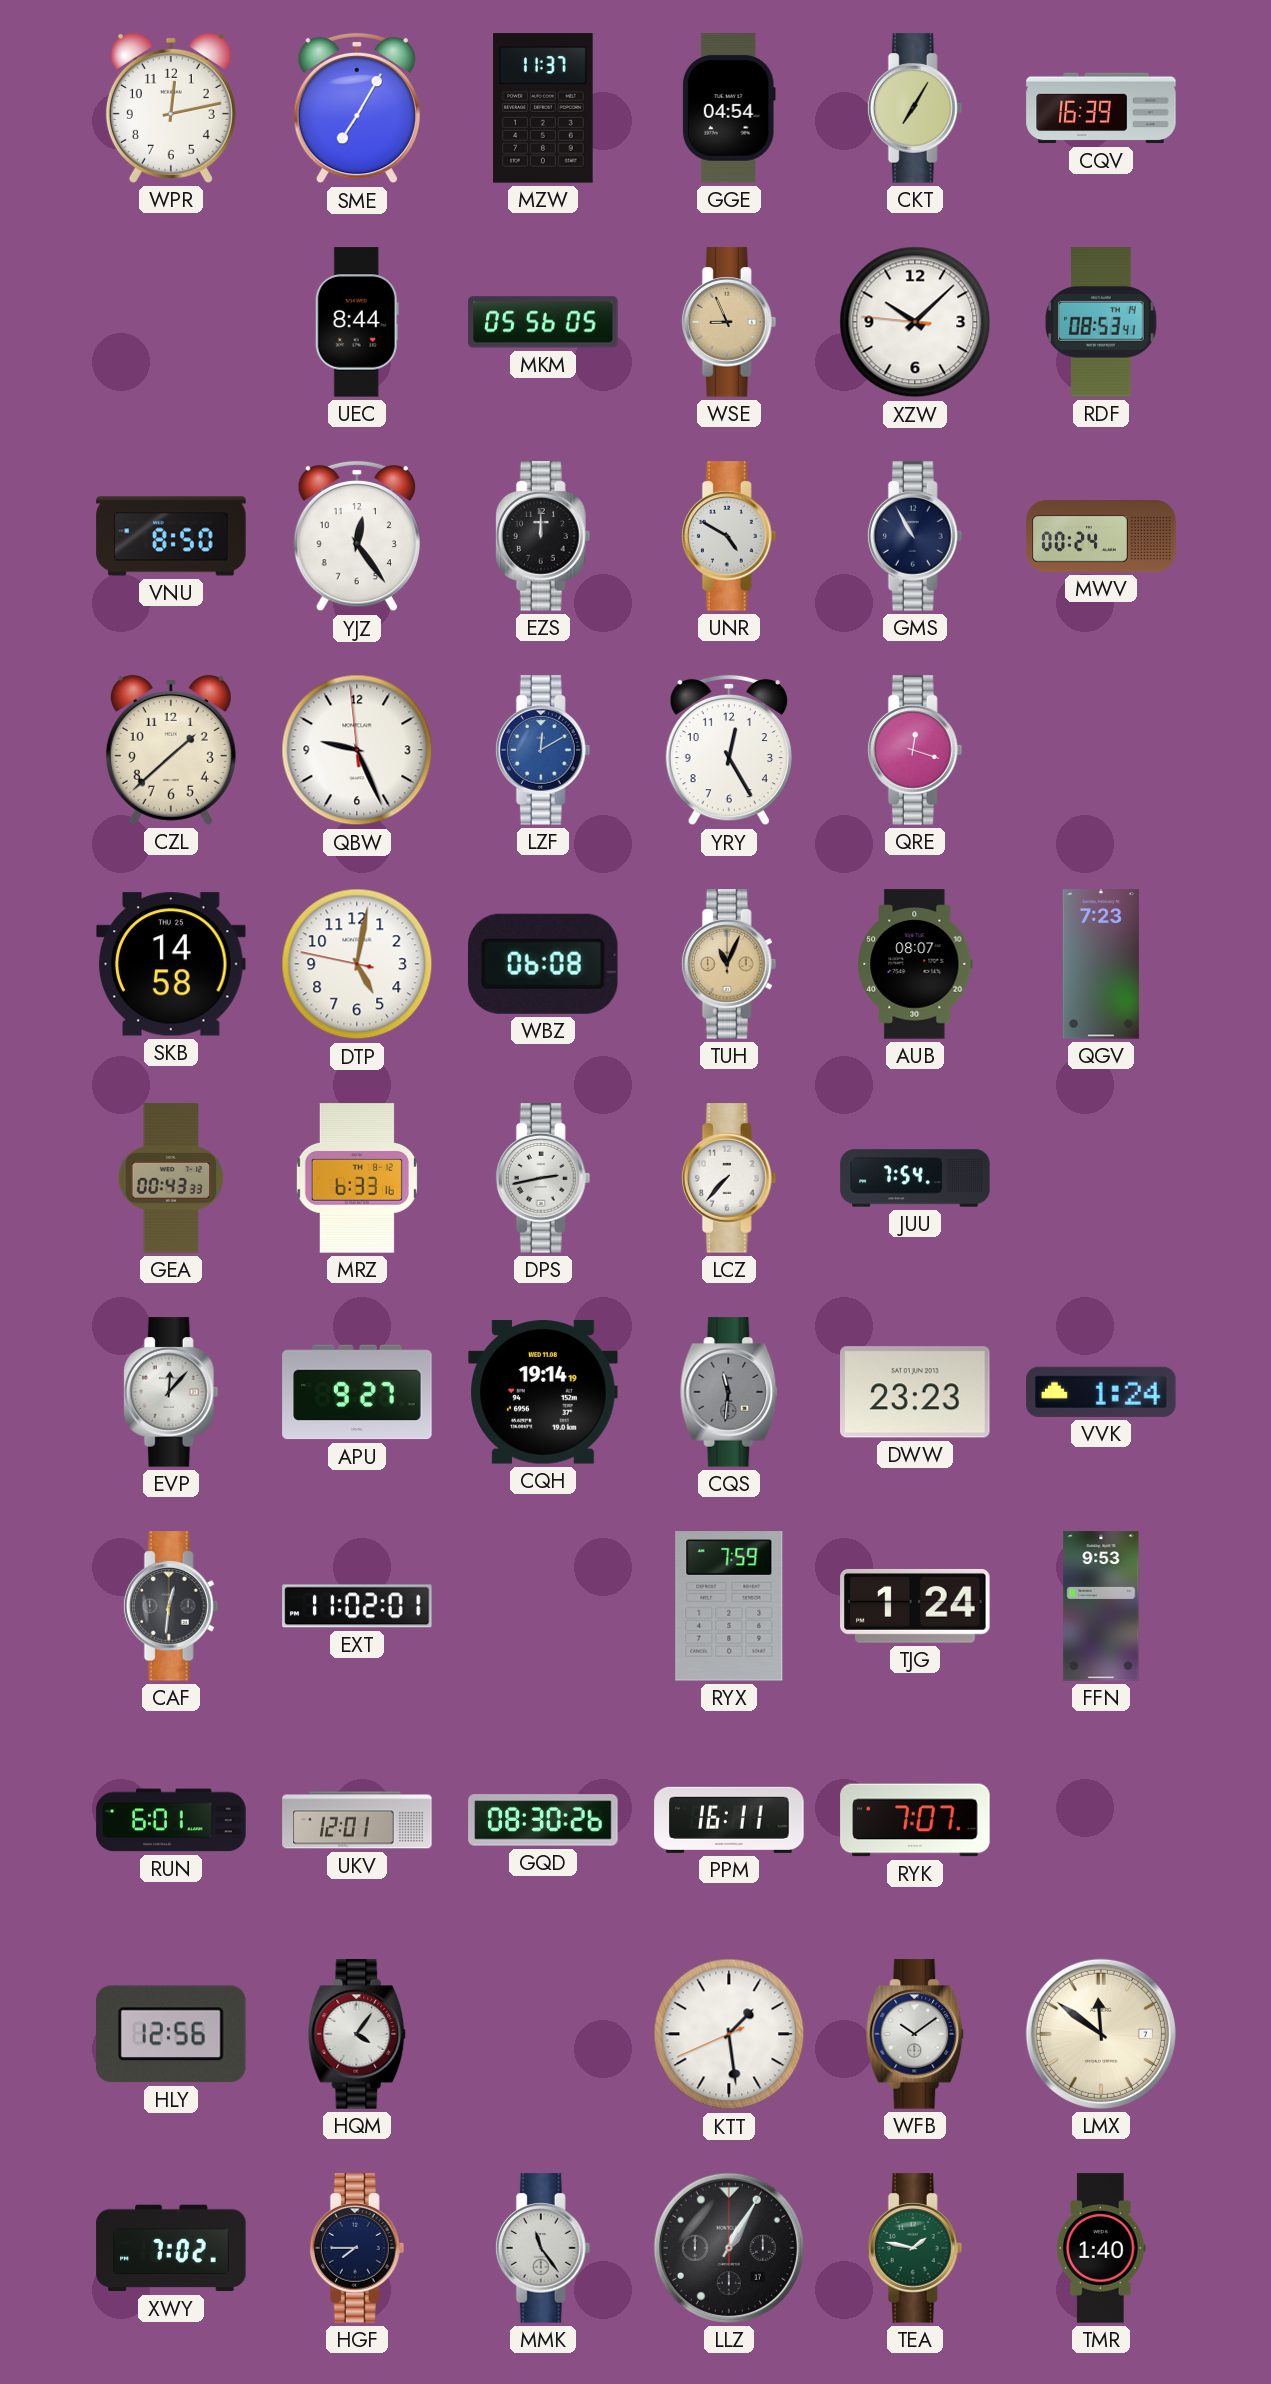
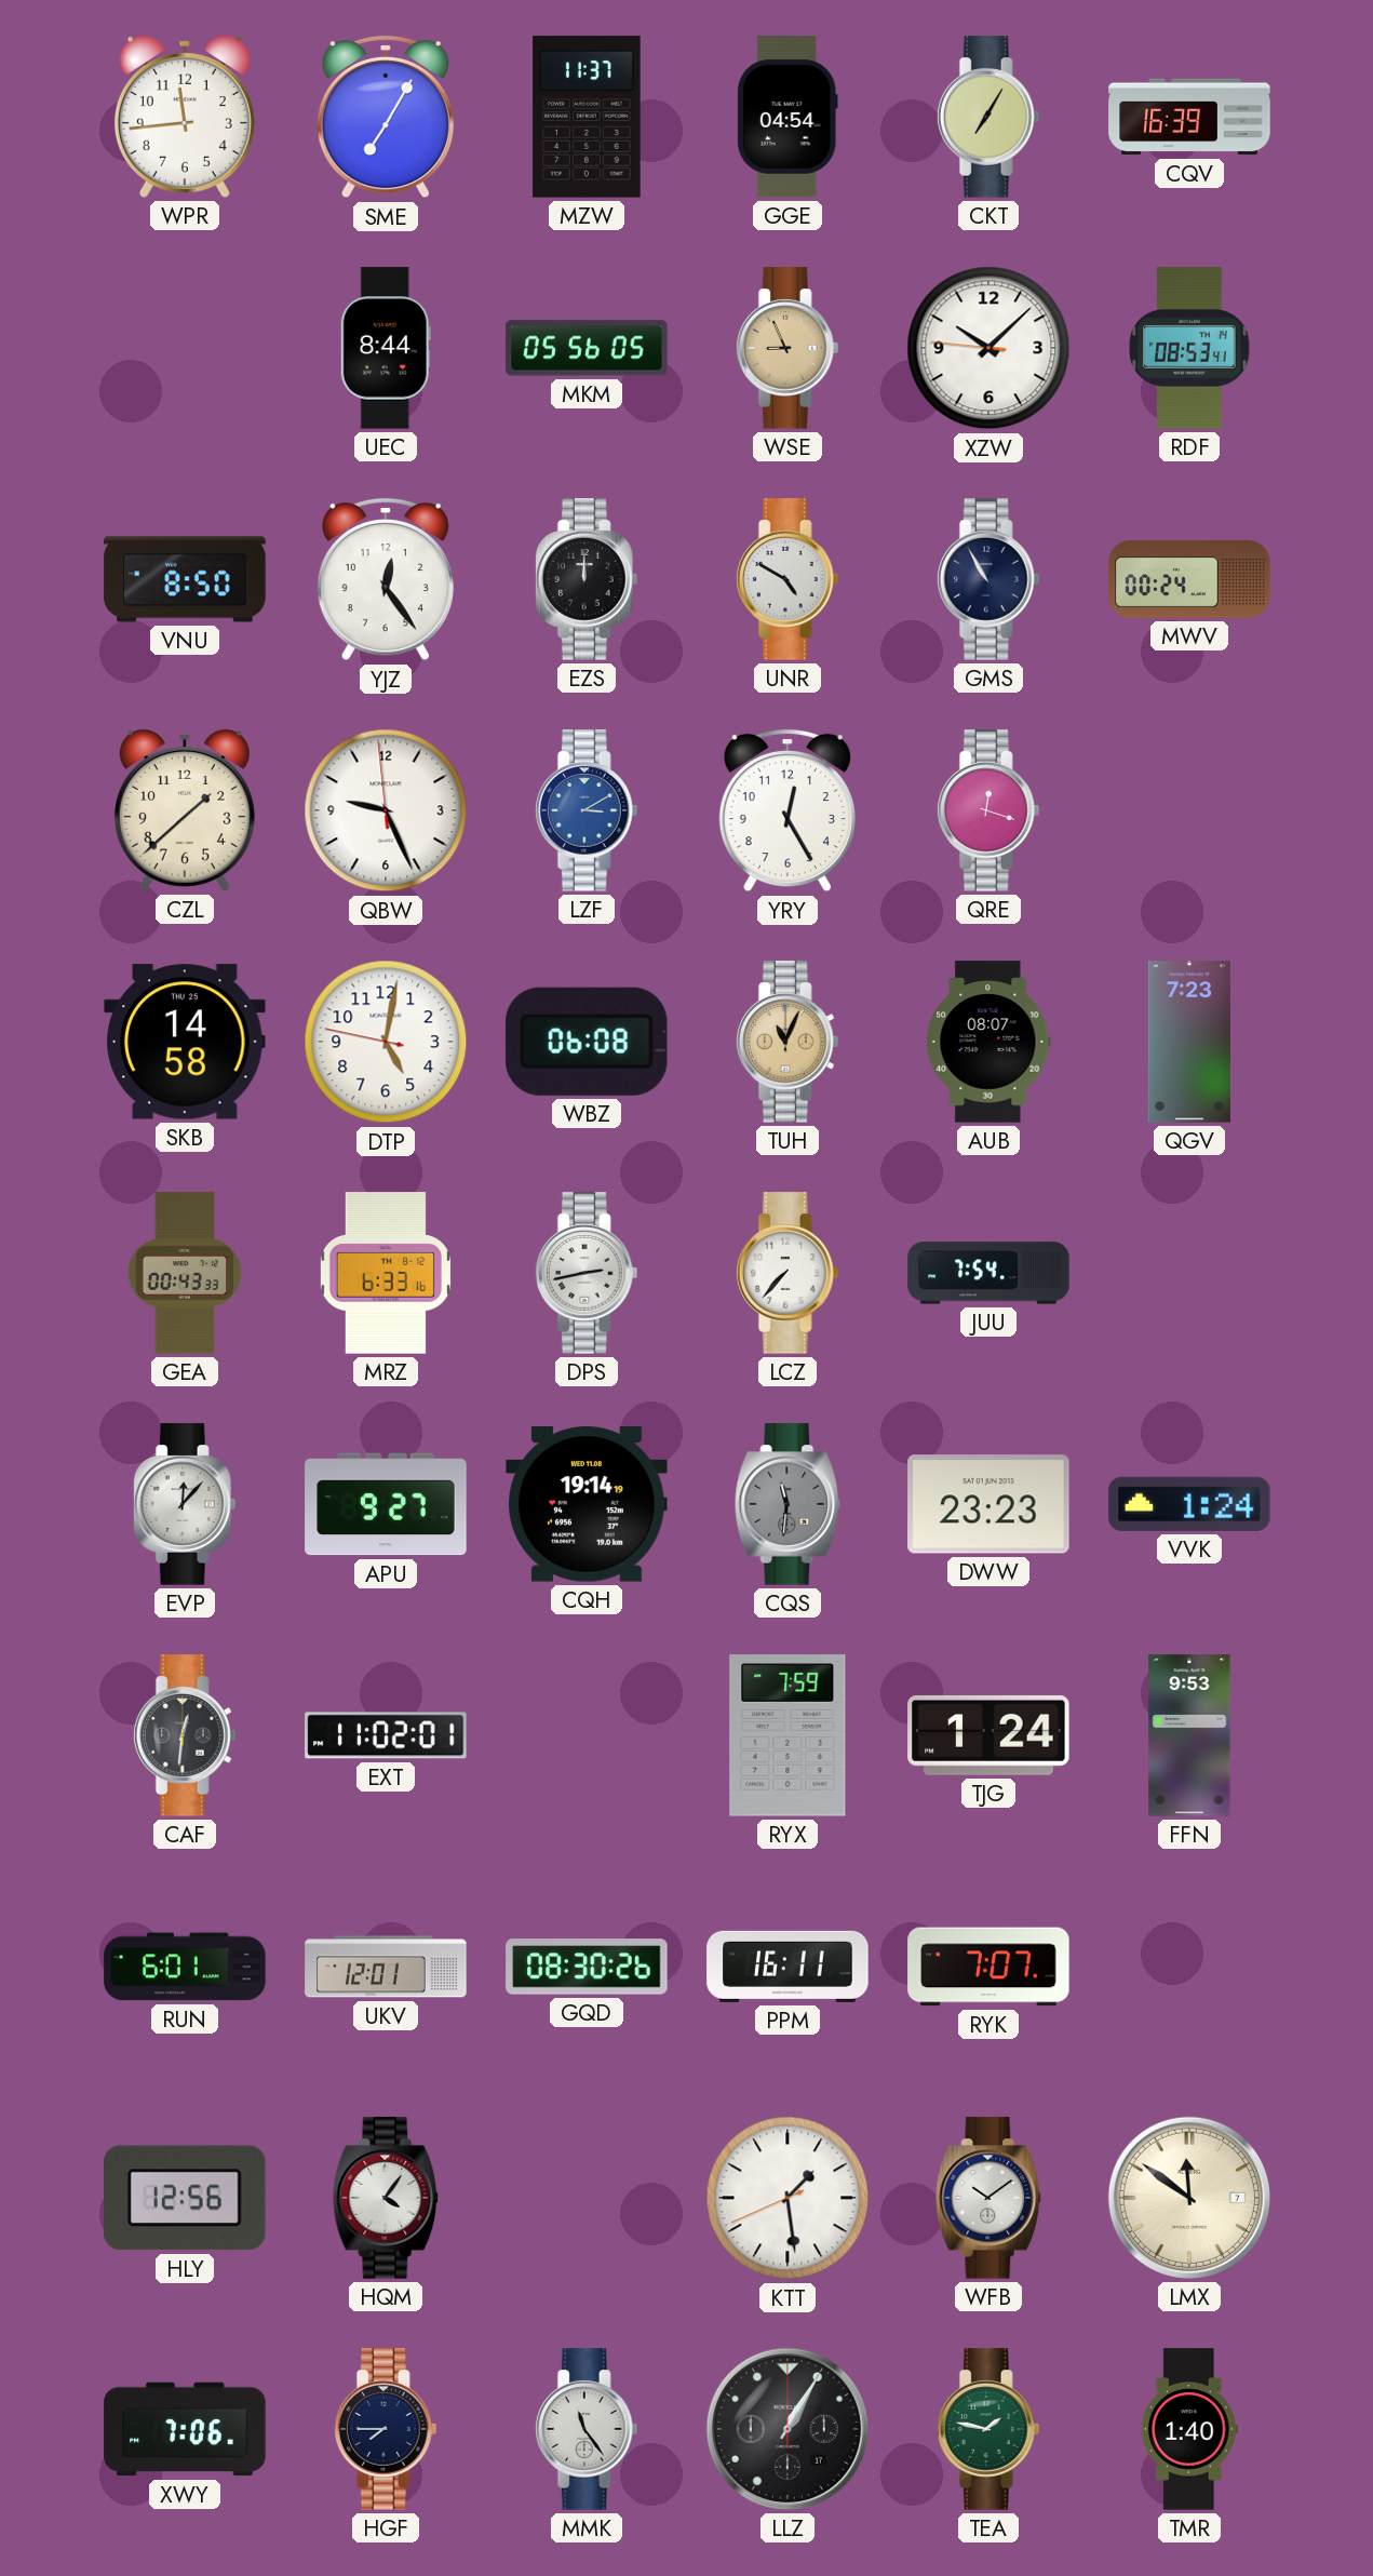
WPR: 12:13 -> 11:44
LZF: 12:10 -> 3:10
XWY: 7:02 -> 7:06
